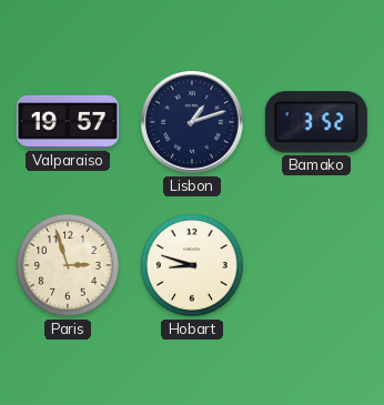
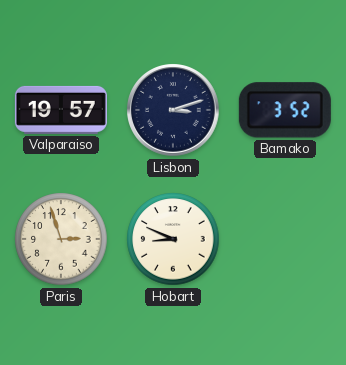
Lisbon: 1:12 -> 3:12
Hobart: 8:48 -> 8:49
